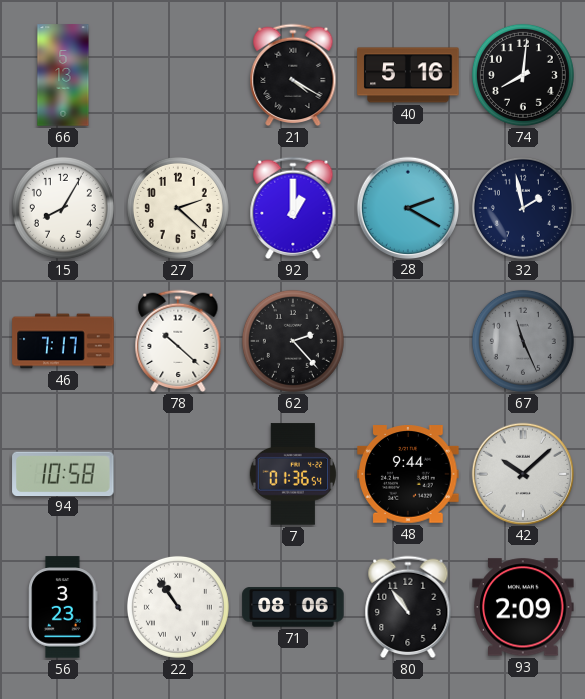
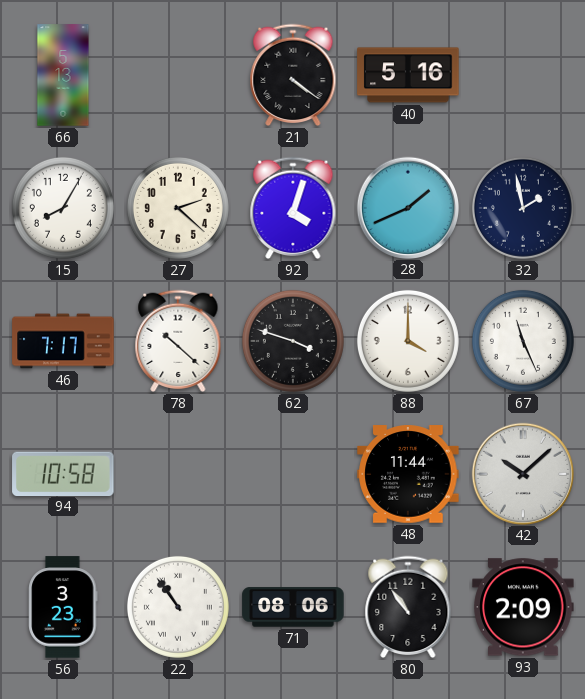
21: 4:20 -> 4:21
74: 8:01 -> none
92: 1:00 -> 4:03
28: 2:20 -> 1:41
62: 2:23 -> 3:48
88: none -> 4:00
67 dial: grey -> white
7: 01:36 -> none
48: 9:44 -> 11:44
